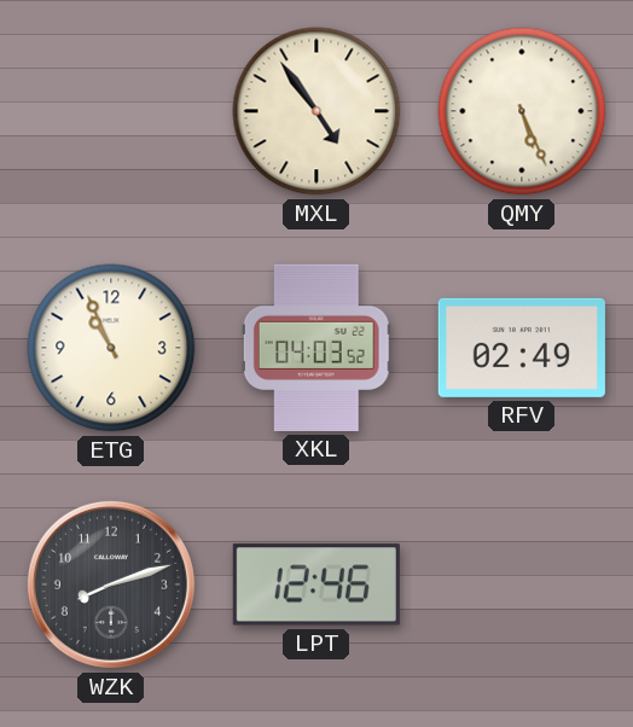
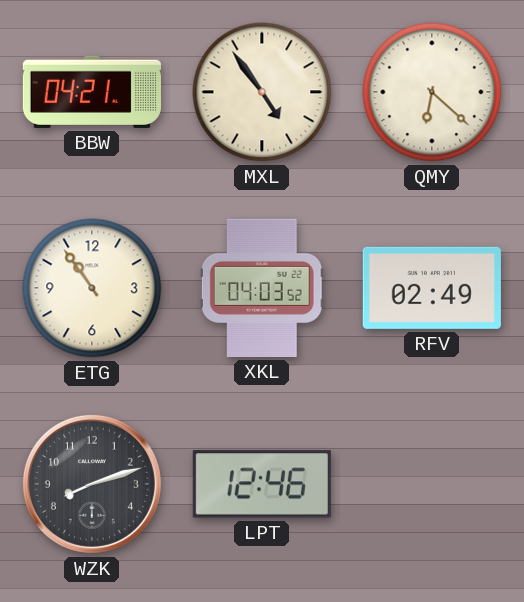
BBW: none -> 04:21
QMY: 5:26 -> 6:22
ETG: 10:56 -> 10:54
